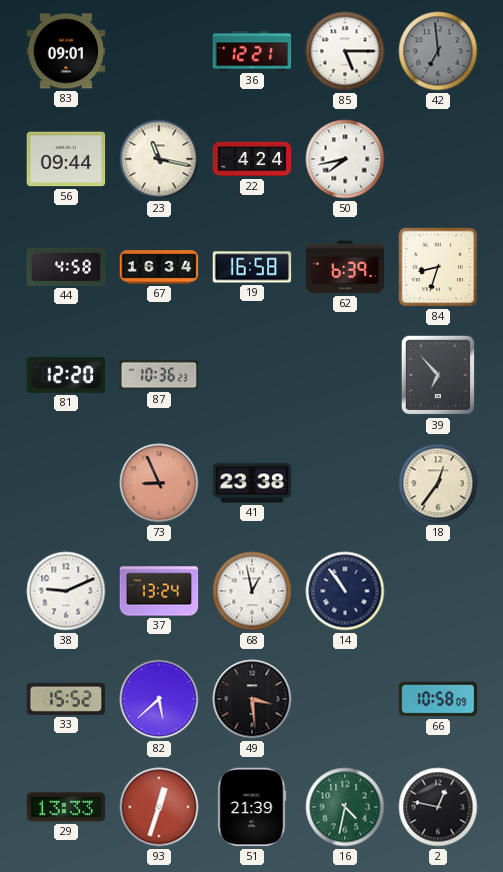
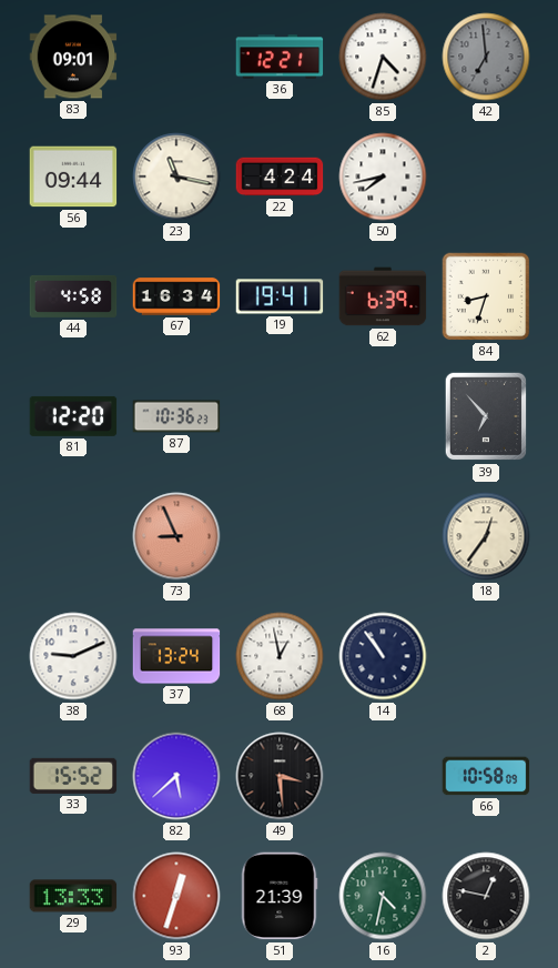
85: 5:15 -> 4:33
19: 16:58 -> 19:41
41: 23:38 -> none
